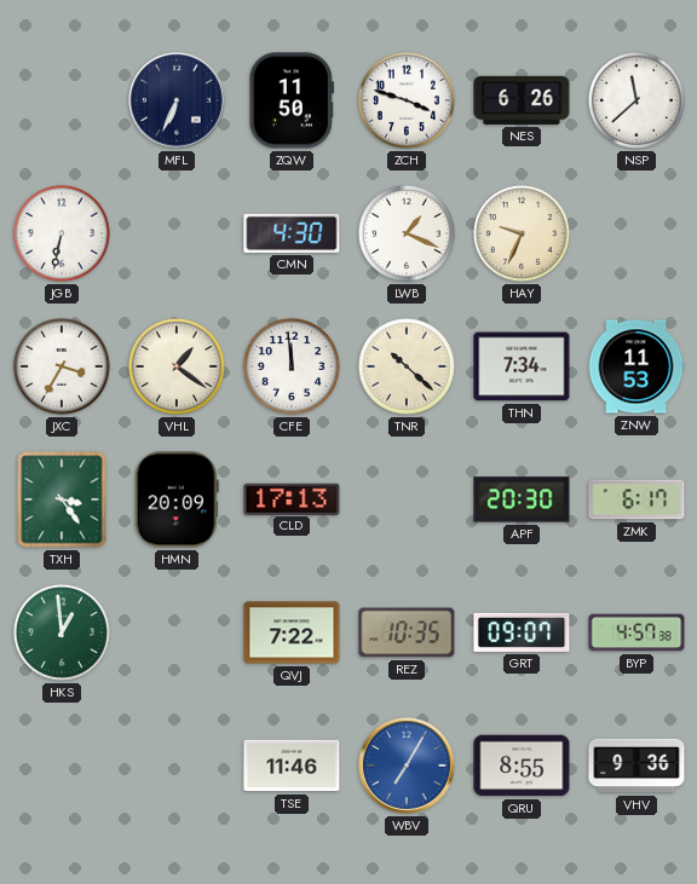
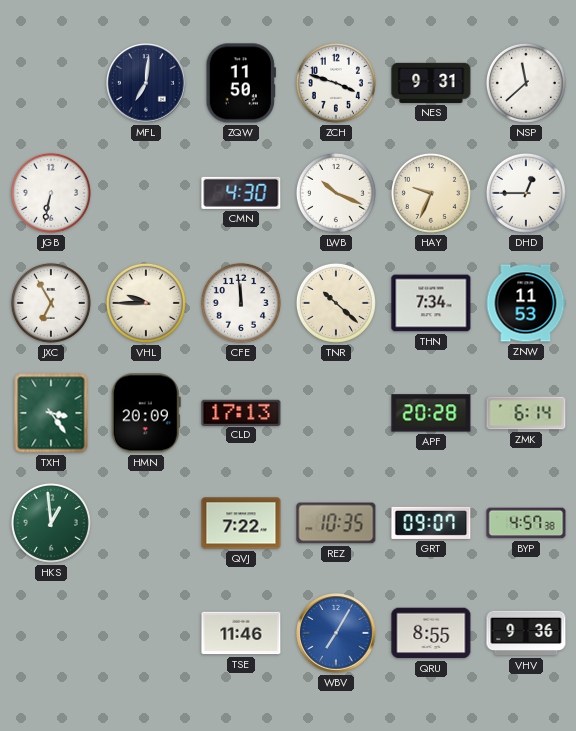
MFL: 6:34 -> 7:01
NES: 6:26 -> 9:31
LWB: 1:19 -> 10:19
DHD: none -> 12:45
JXC: 3:35 -> 6:55
VHL: 1:21 -> 9:45
APF: 20:30 -> 20:28
ZMK: 6:17 -> 6:14
